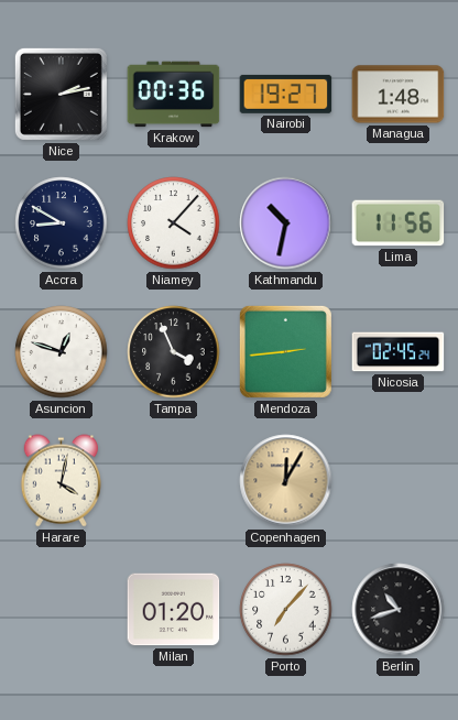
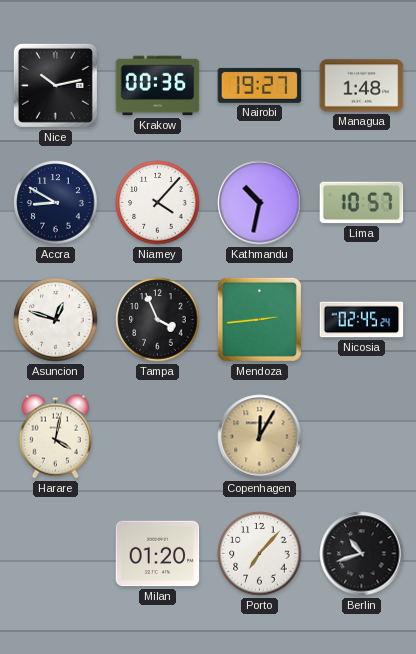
Nice: 2:13 -> 10:13
Lima: 11:56 -> 10:57
